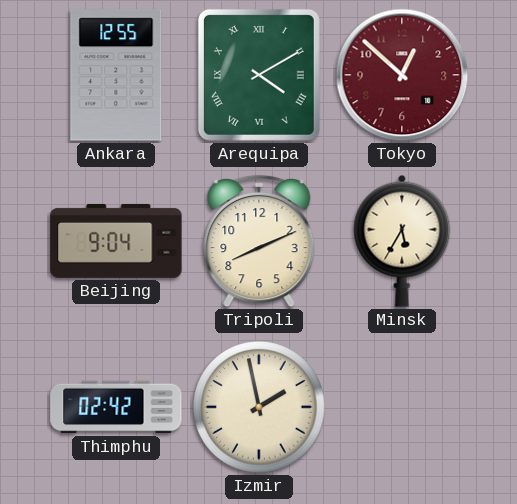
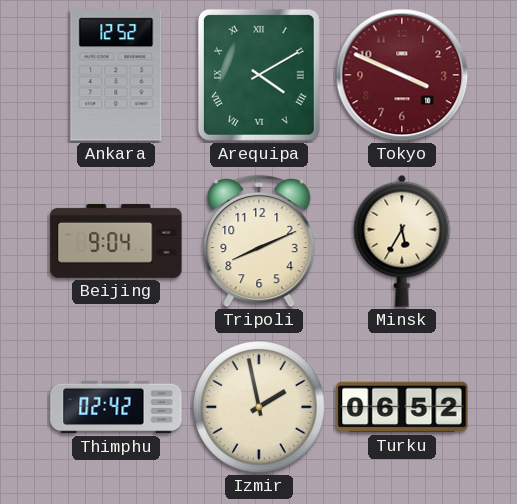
Ankara: 12:55 -> 12:52
Tokyo: 12:52 -> 3:49
Turku: none -> 06:52
